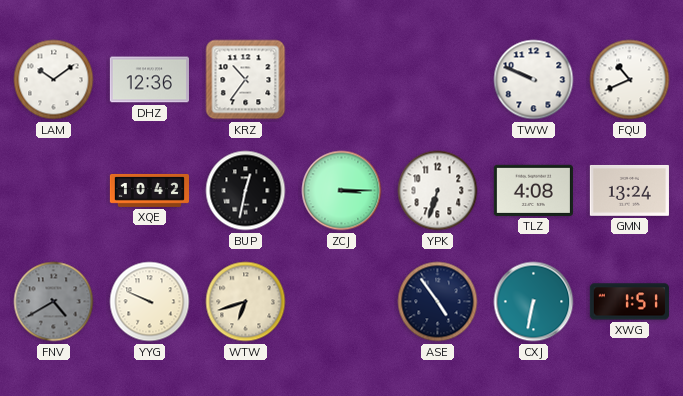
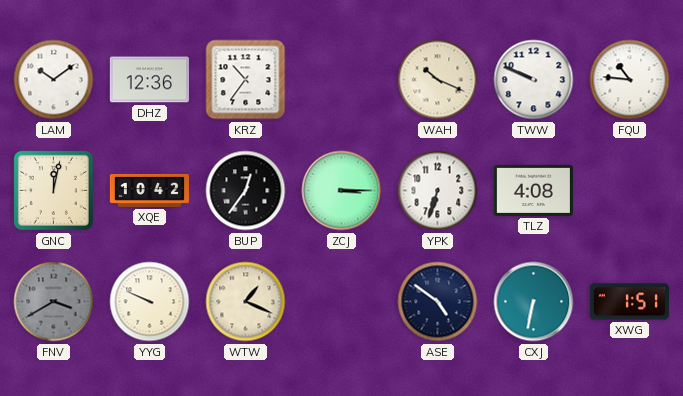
WAH: none -> 10:19
FQU: 10:41 -> 10:46
GNC: none -> 12:02
BUP: 12:32 -> 12:36
GMN: 13:24 -> none
FNV: 4:40 -> 3:40
WTW: 6:42 -> 1:19
ASE: 4:54 -> 4:51
